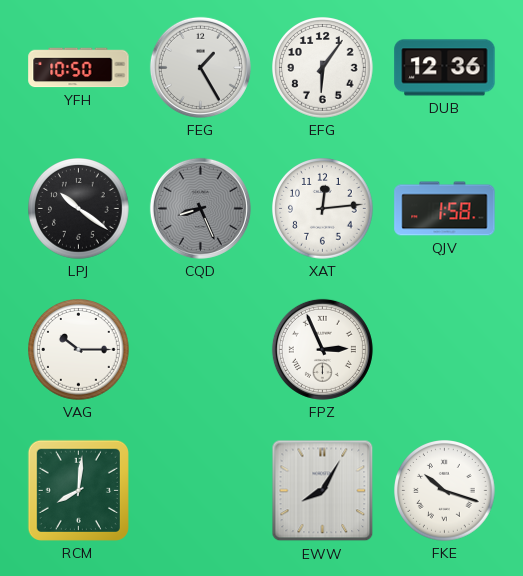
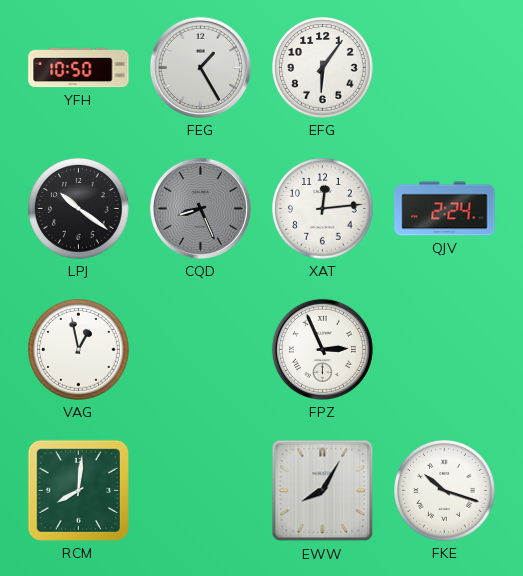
DUB: 12:36 -> none
QJV: 1:58 -> 2:24
VAG: 10:15 -> 12:58
